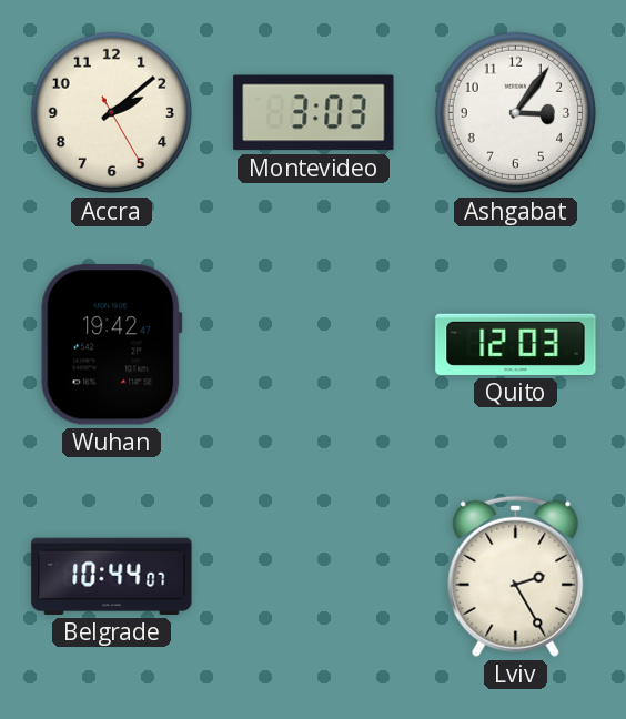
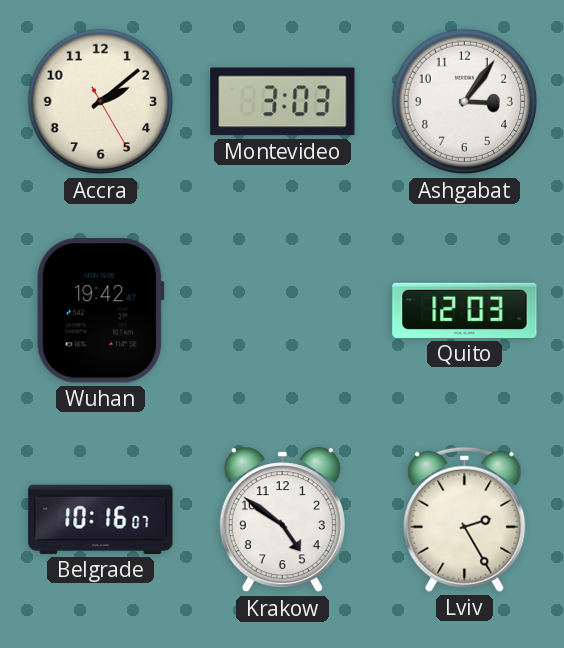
Belgrade: 10:44 -> 10:16
Krakow: none -> 4:51
